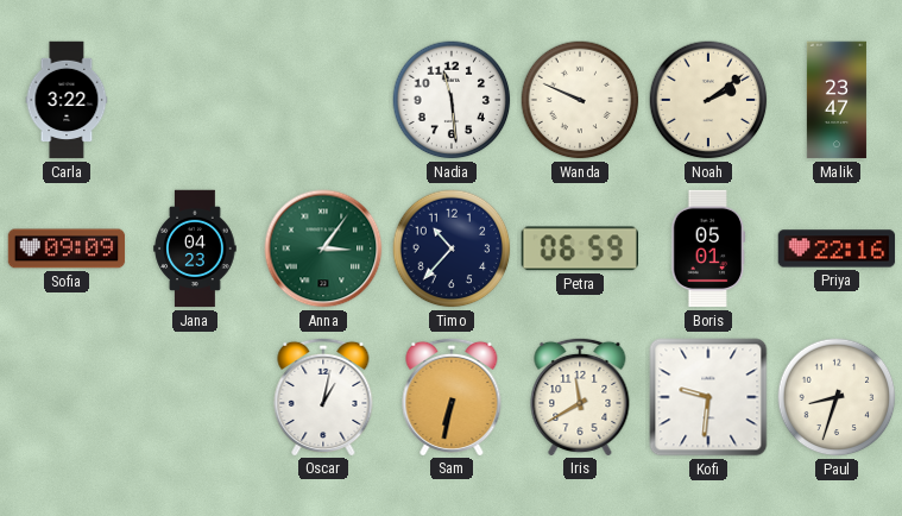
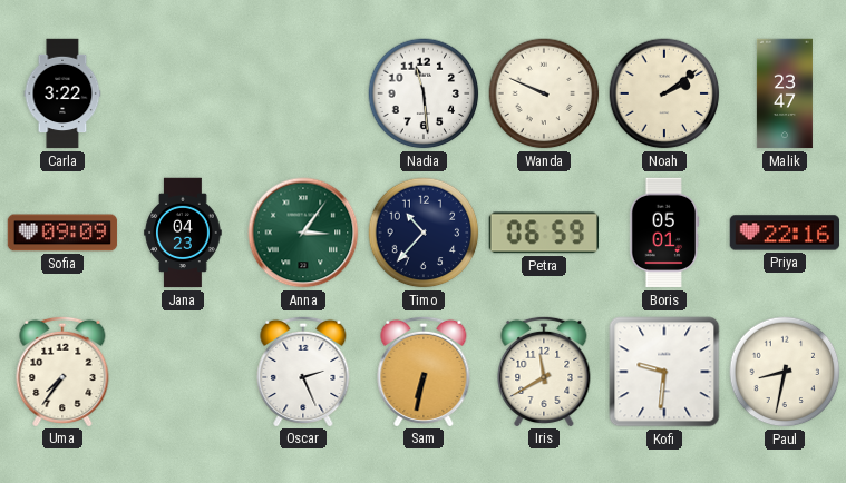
Uma: none -> 7:36
Oscar: 1:02 -> 2:26
Paul: 8:33 -> 8:32
